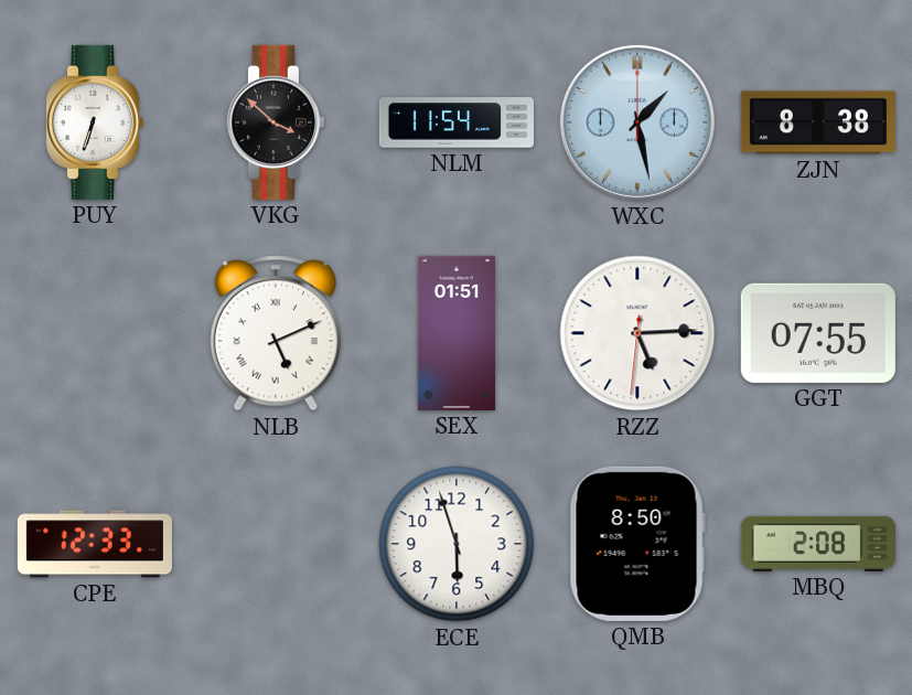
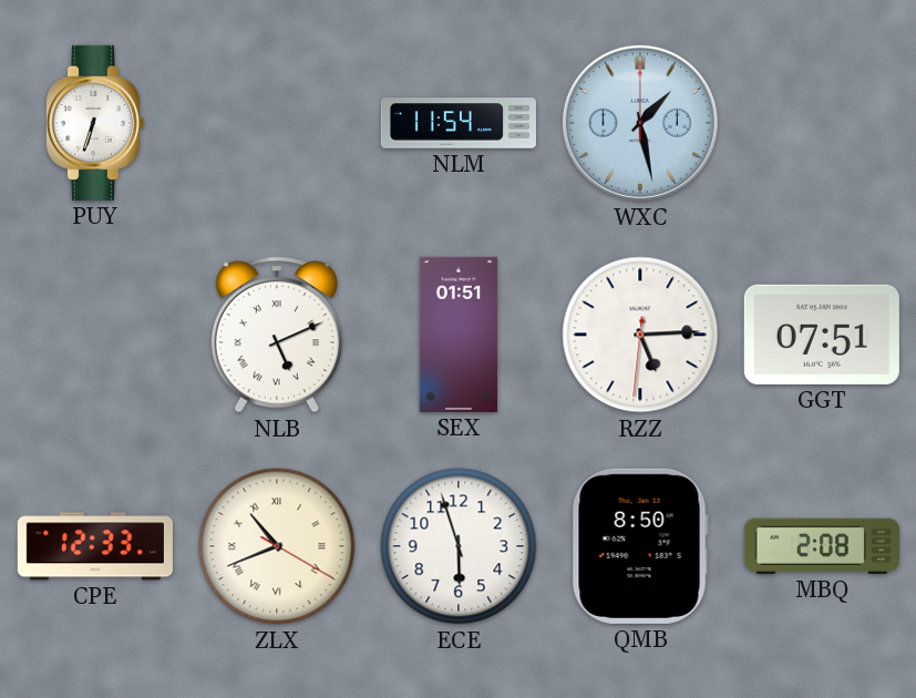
VKG: 3:52 -> none
ZJN: 8:38 -> none
GGT: 07:55 -> 07:51
ZLX: none -> 10:41
